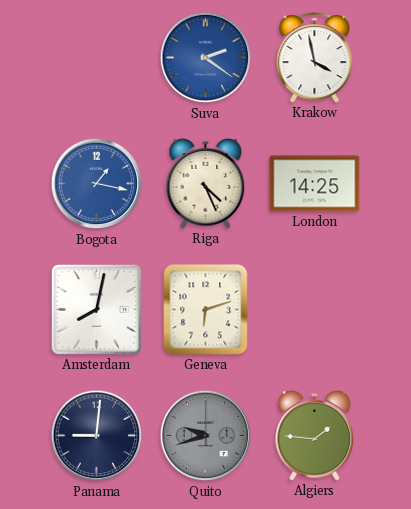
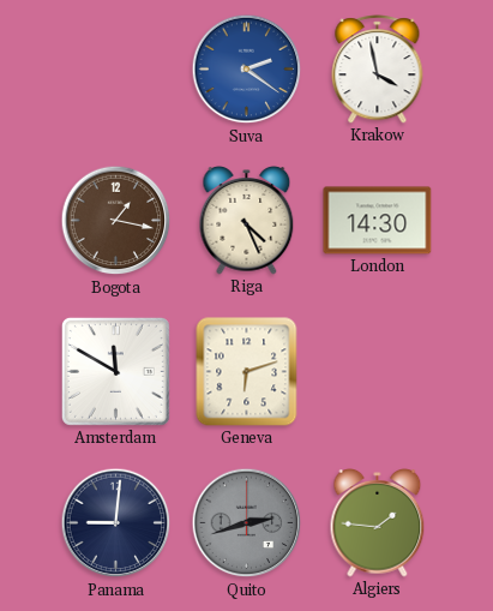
Bogota dial: blue -> brown
London: 14:25 -> 14:30
Amsterdam: 8:02 -> 11:50
Quito: 9:42 -> 2:42
